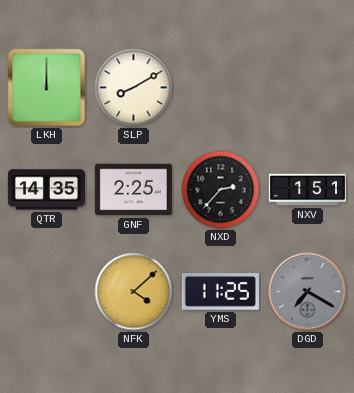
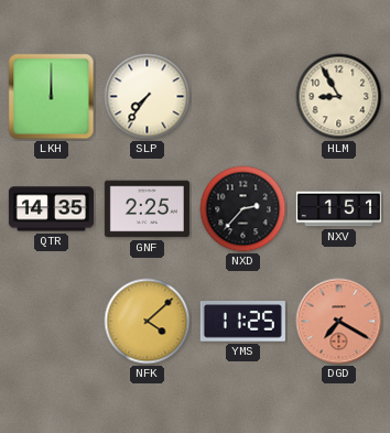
SLP: 8:10 -> 7:36
HLM: none -> 8:55
DGD dial: grey -> salmon
